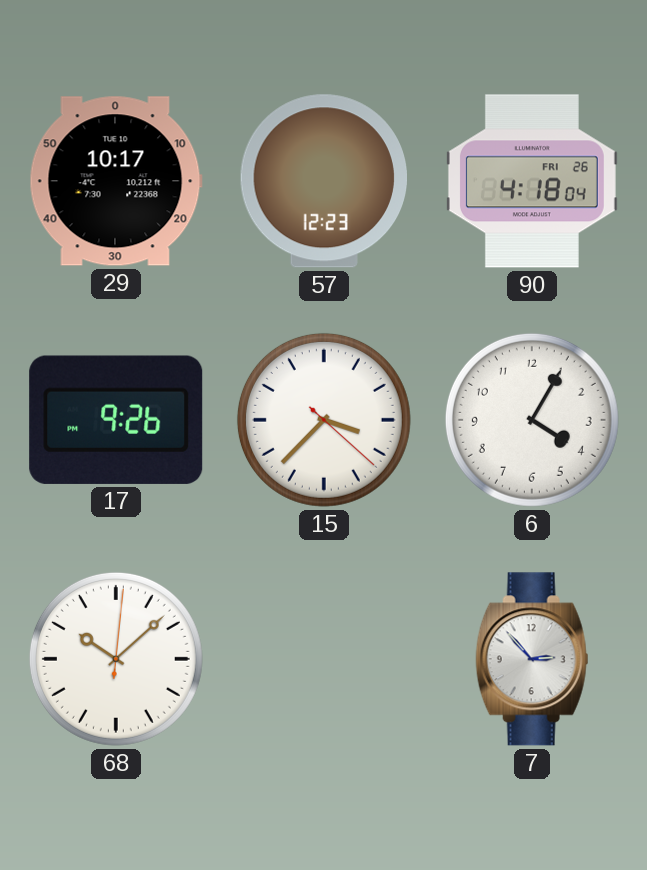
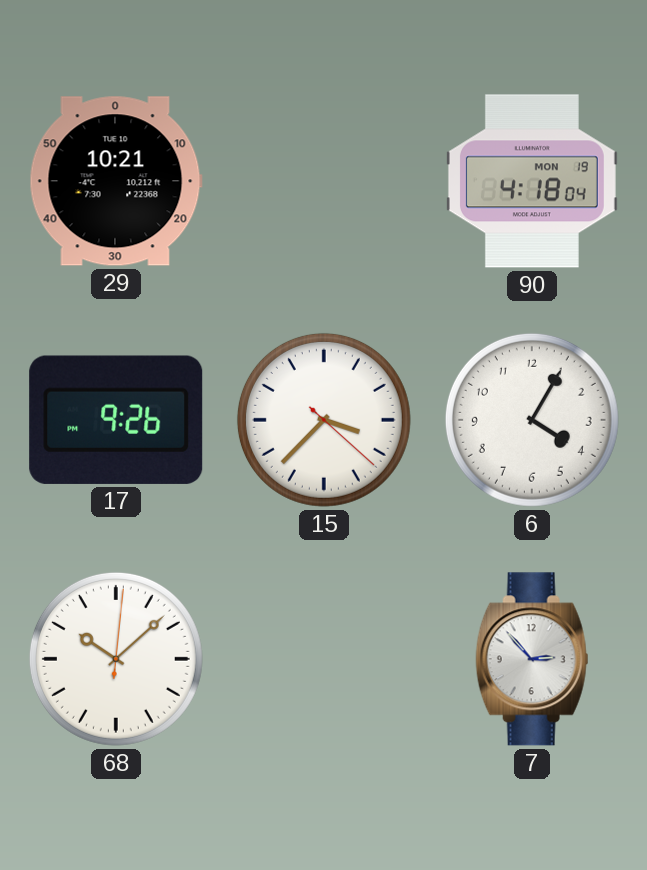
29: 10:17 -> 10:21
57: 12:23 -> none
90 date: FRI 26 -> MON 19
